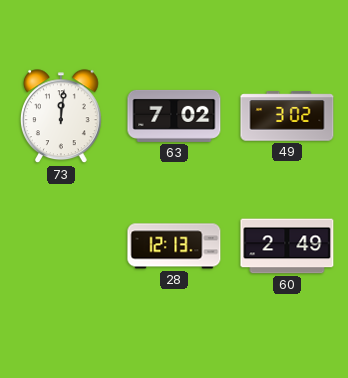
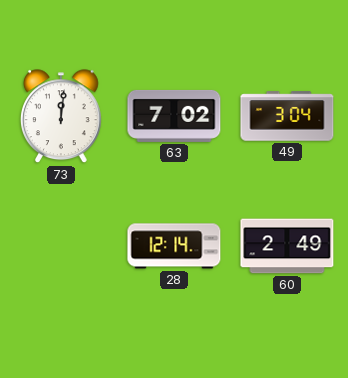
49: 3:02 -> 3:04
28: 12:13 -> 12:14
